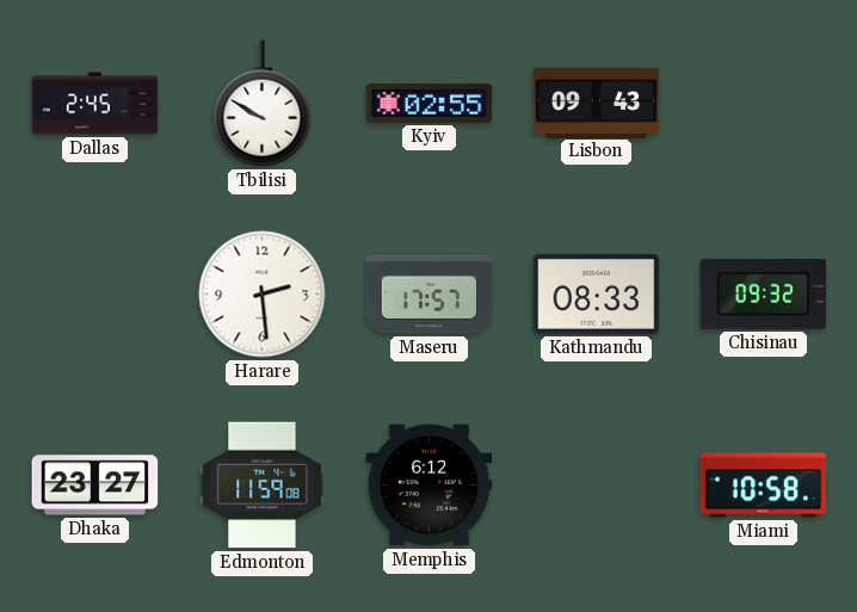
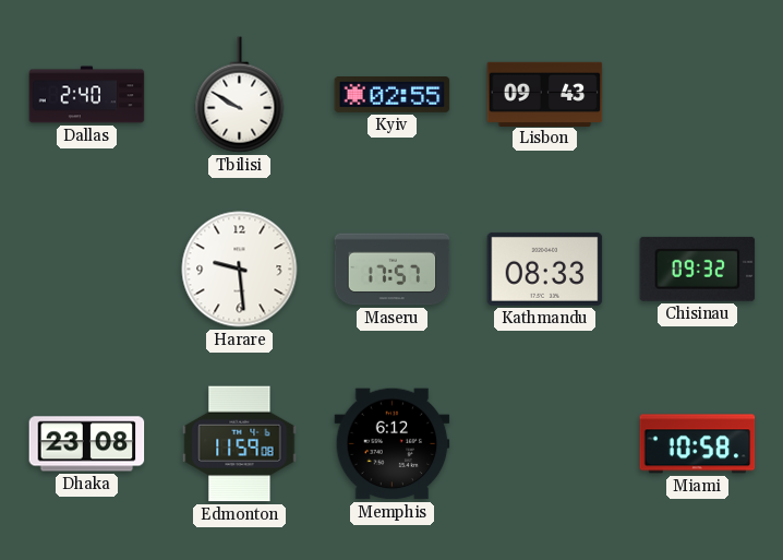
Dallas: 2:45 -> 2:40
Harare: 2:29 -> 9:29
Dhaka: 23:27 -> 23:08
